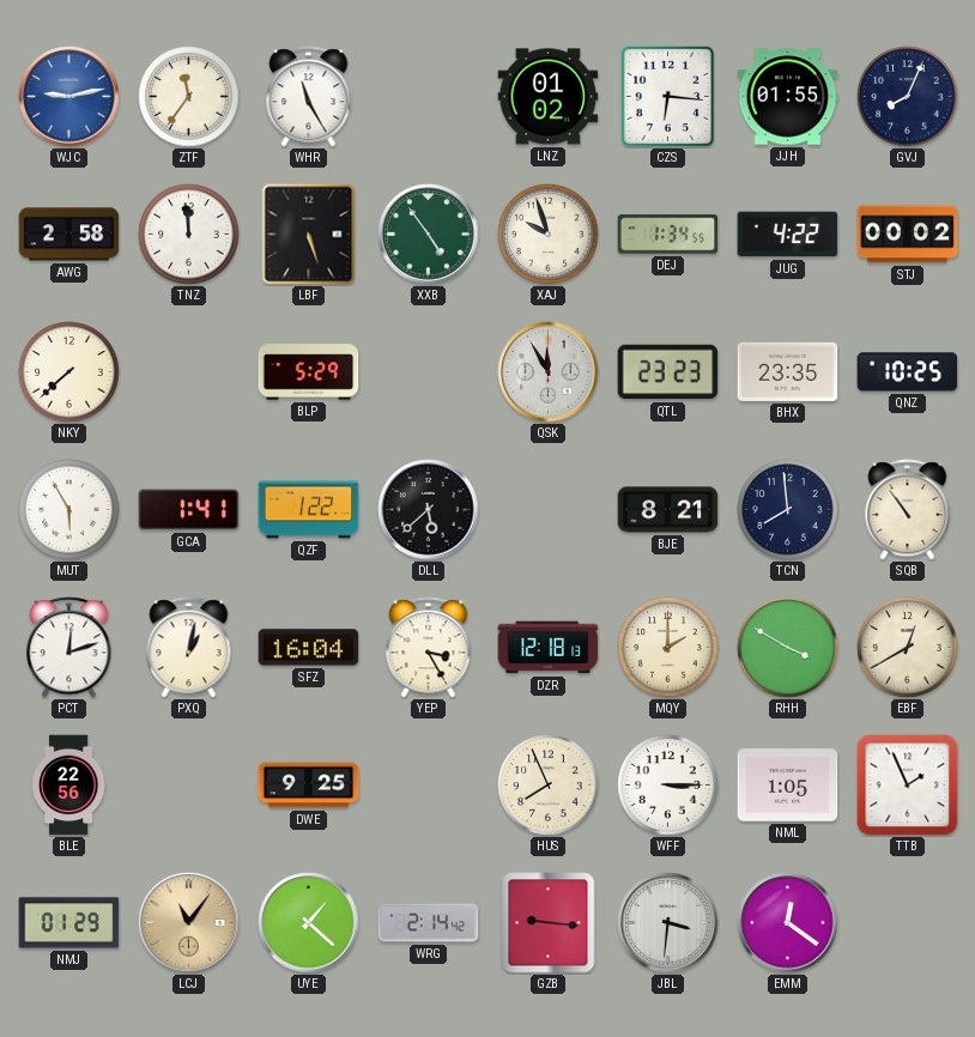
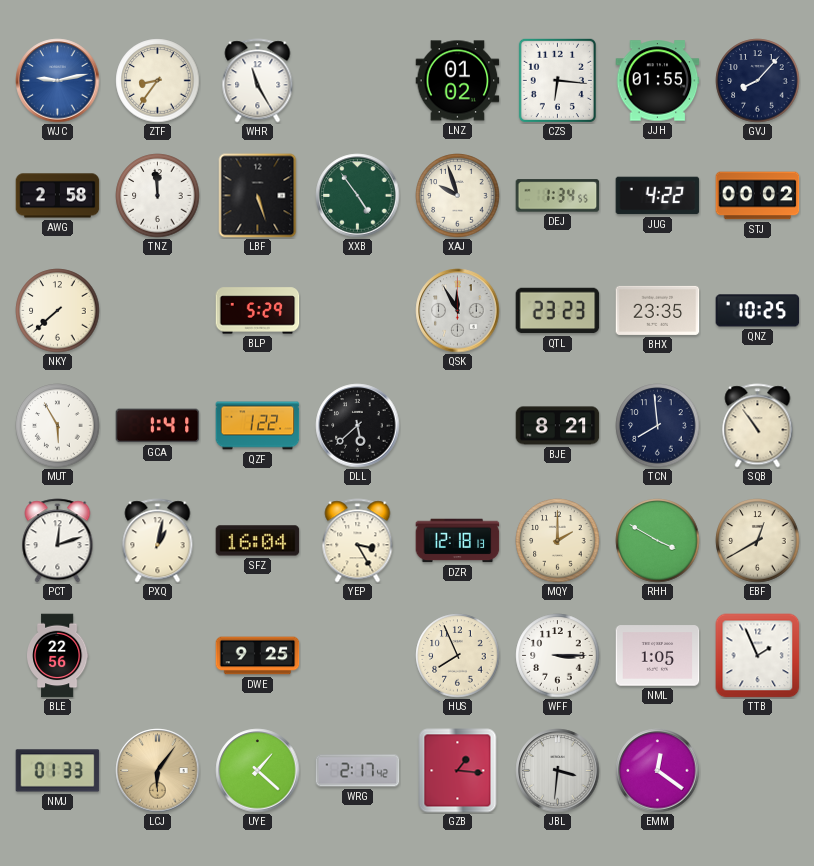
ZTF: 11:36 -> 8:36
GVJ: 8:04 -> 8:07
NMJ: 01:29 -> 01:33
LCJ: 11:06 -> 6:06
WRG: 2:14 -> 2:17
GZB: 9:16 -> 1:16
